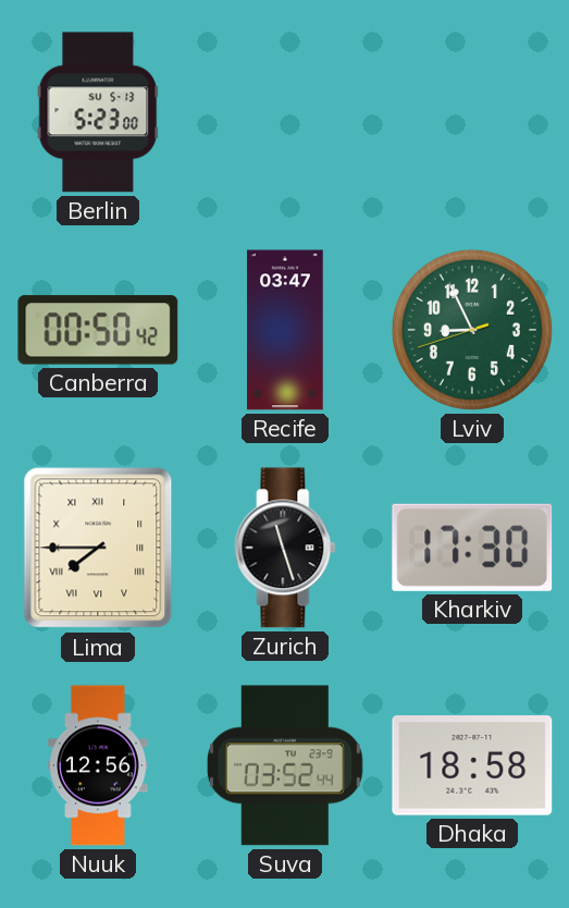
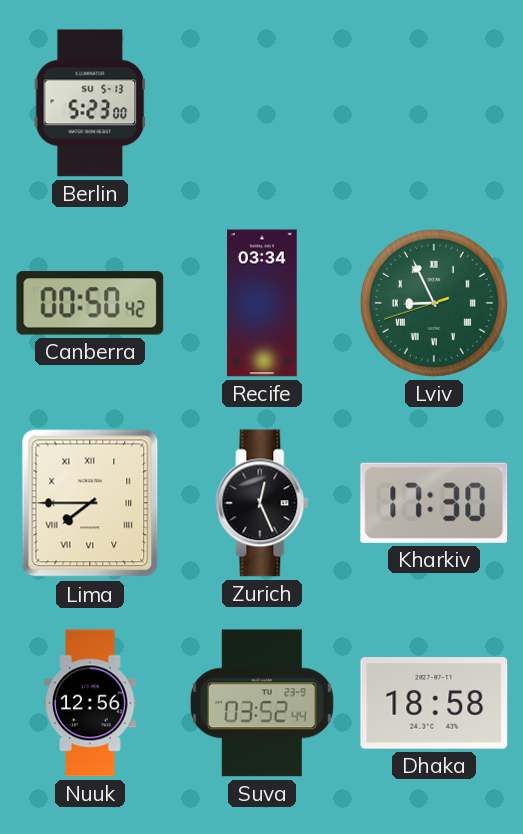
Recife: 03:47 -> 03:34
Lviv numerals: Arabic -> Roman
Zurich: 11:27 -> 12:26
